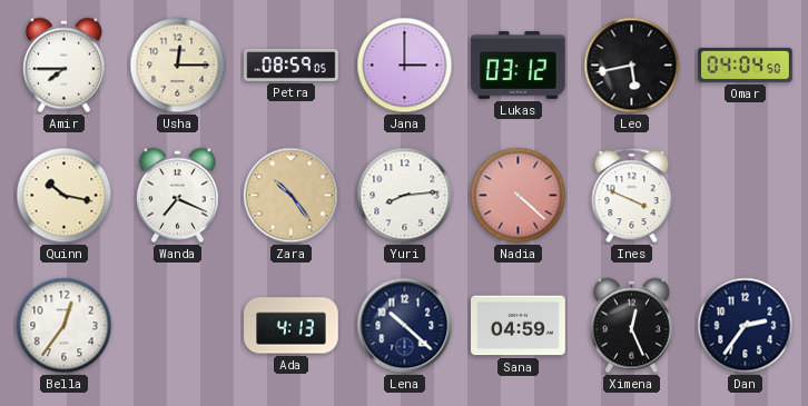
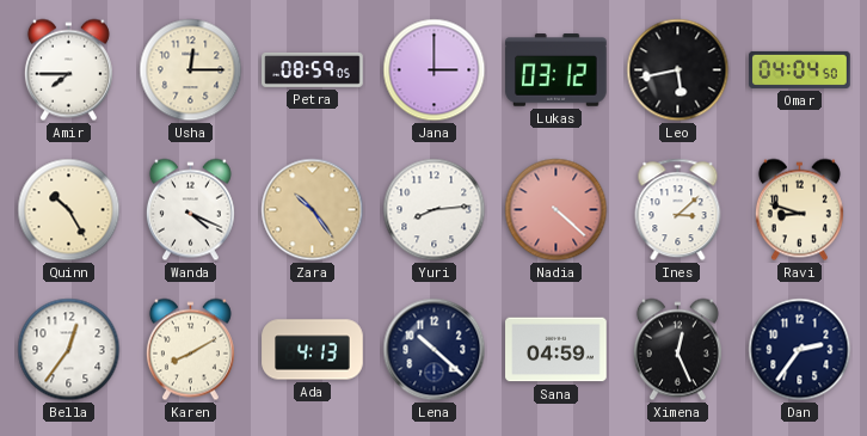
Quinn: 10:17 -> 10:25
Wanda: 7:19 -> 4:19
Ines: 3:49 -> 3:08
Ravi: none -> 8:48
Karen: none -> 8:10
